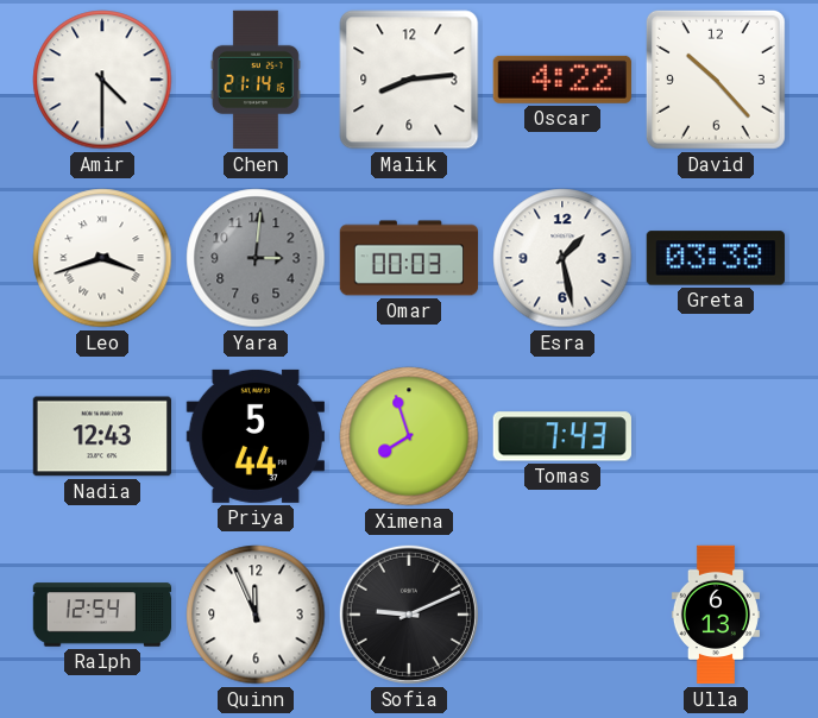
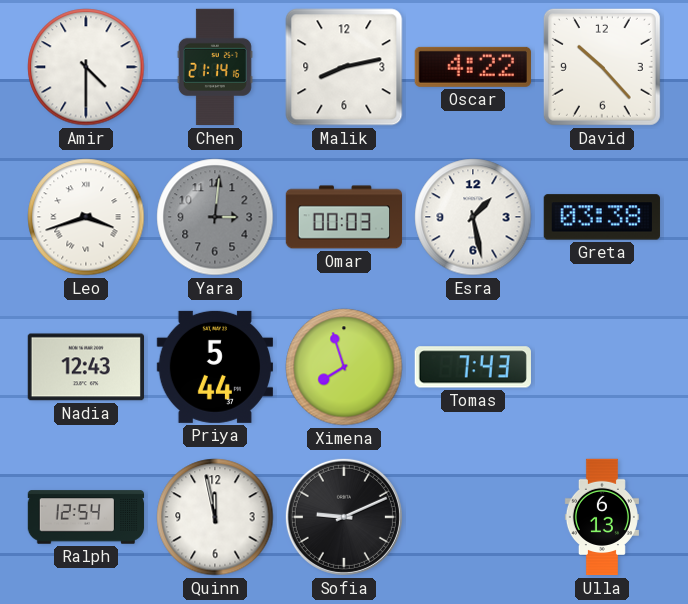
Malik: 8:14 -> 8:13
Quinn: 11:56 -> 11:58
